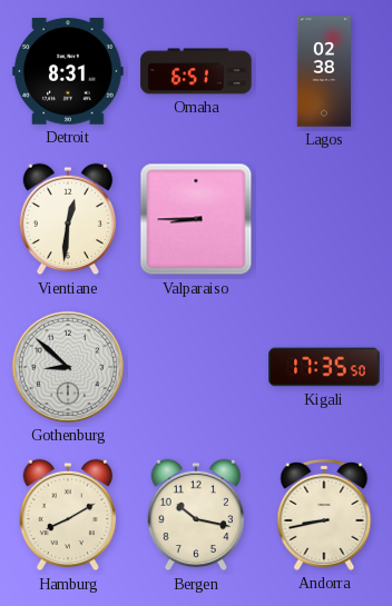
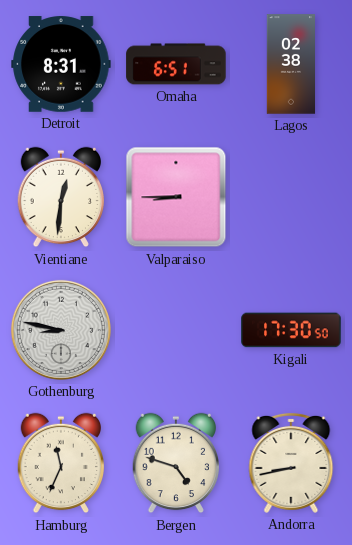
Gothenburg: 8:52 -> 8:47
Kigali: 17:35 -> 17:30
Hamburg: 8:10 -> 11:34
Bergen: 10:17 -> 4:48
